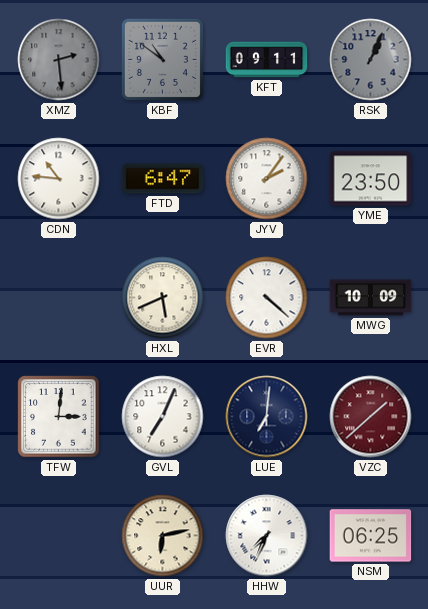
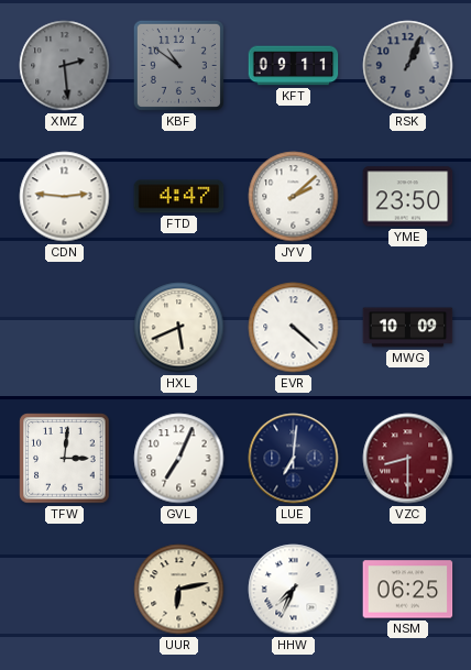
CDN: 10:46 -> 2:46
FTD: 6:47 -> 4:47
JYV: 2:06 -> 2:08
VZC: 1:38 -> 8:30
